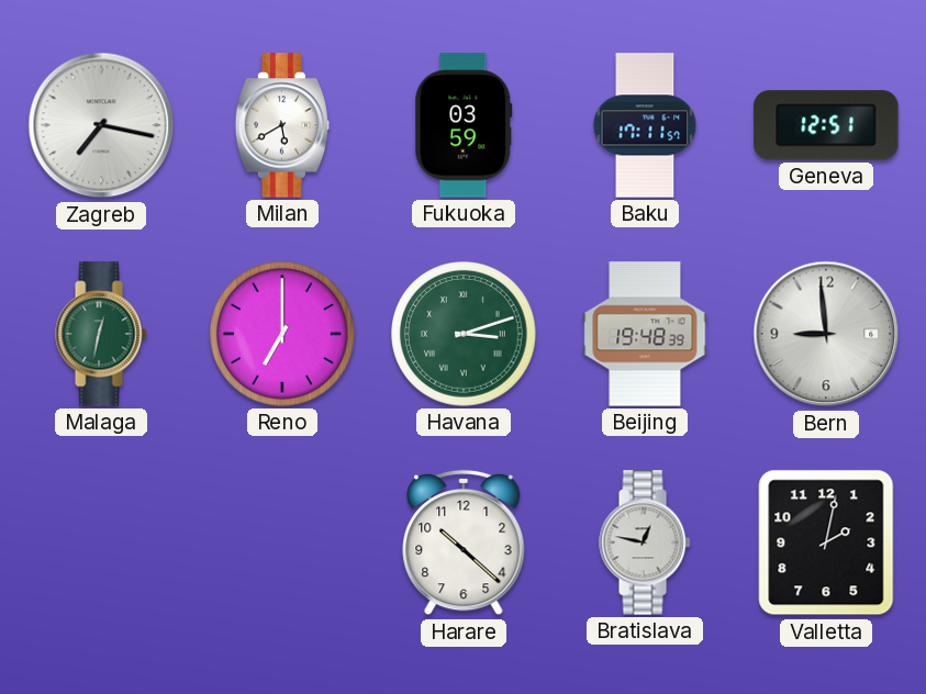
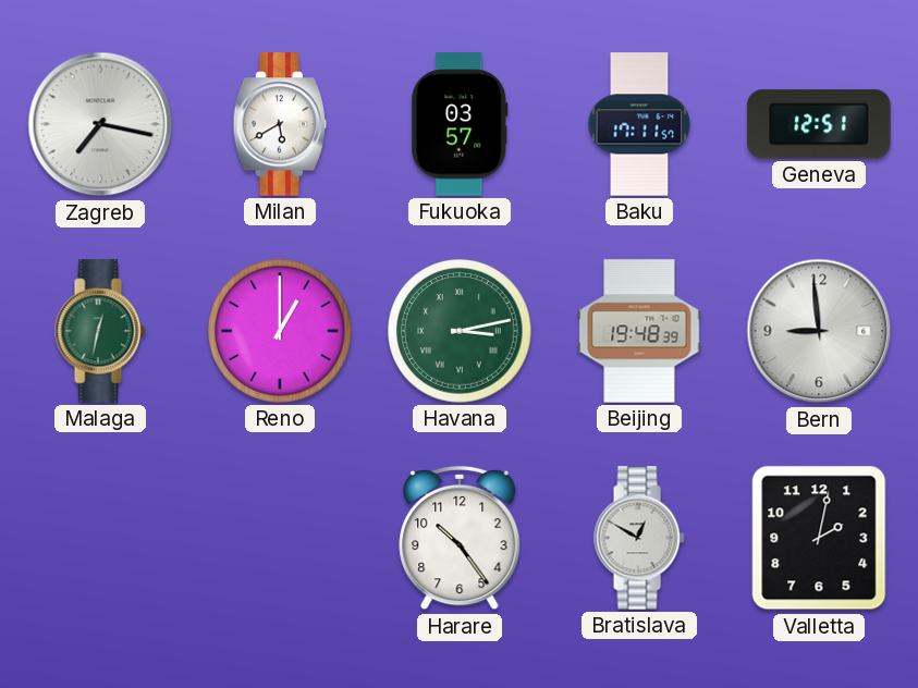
Fukuoka: 03:59 -> 03:57
Reno: 7:00 -> 1:00
Havana: 3:12 -> 3:13
Harare: 10:22 -> 10:24
Bratislava: 12:47 -> 12:50
